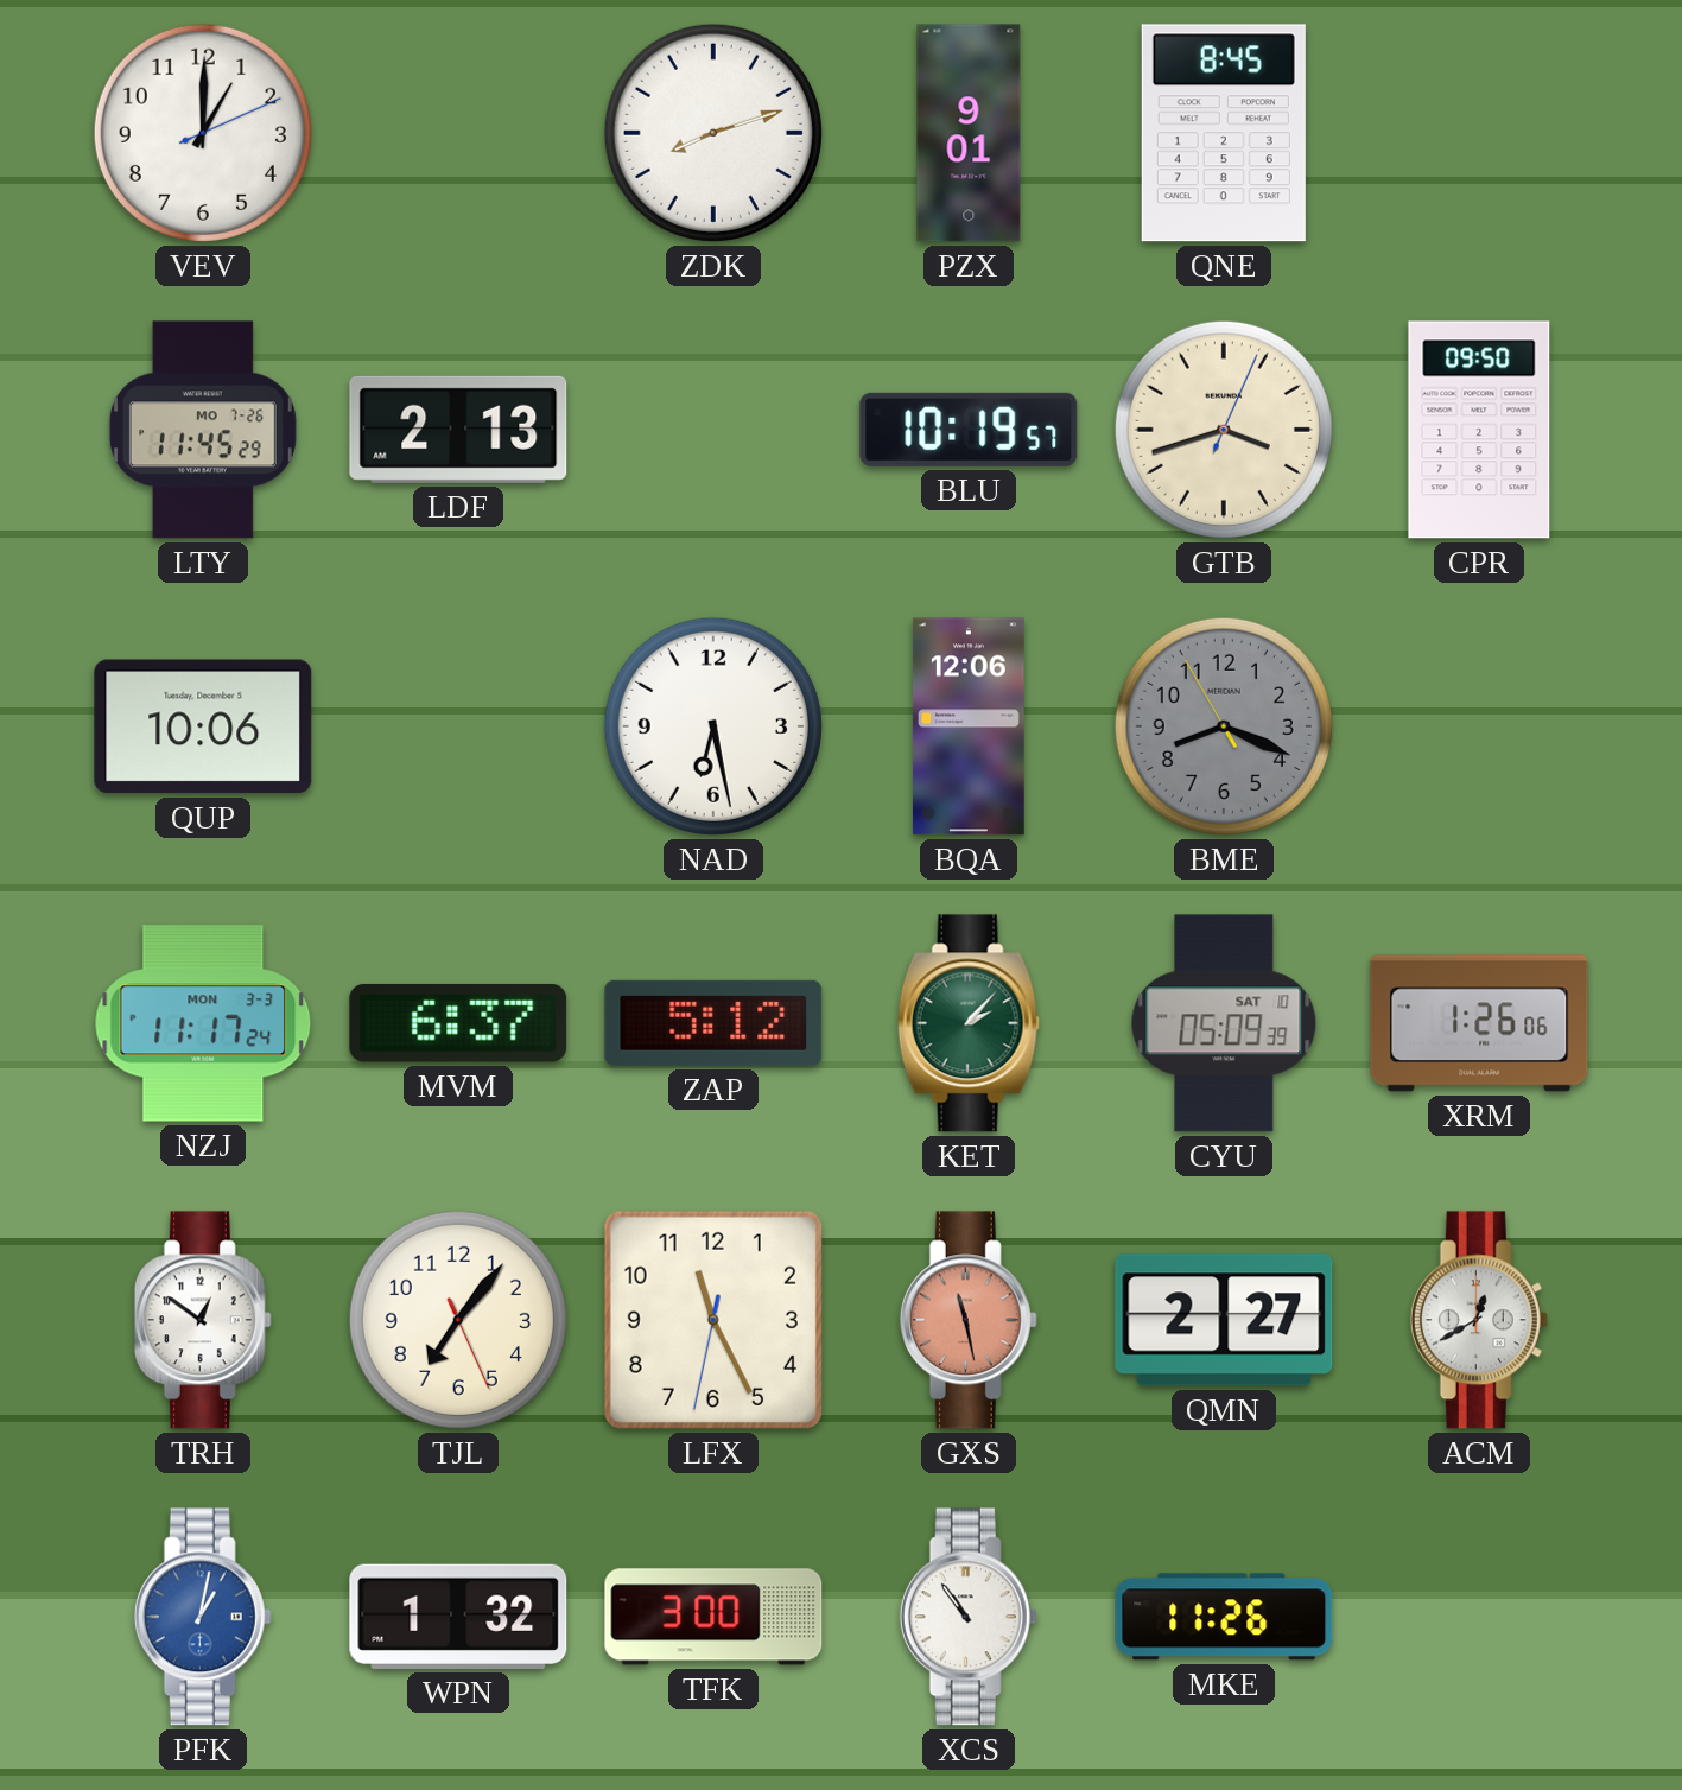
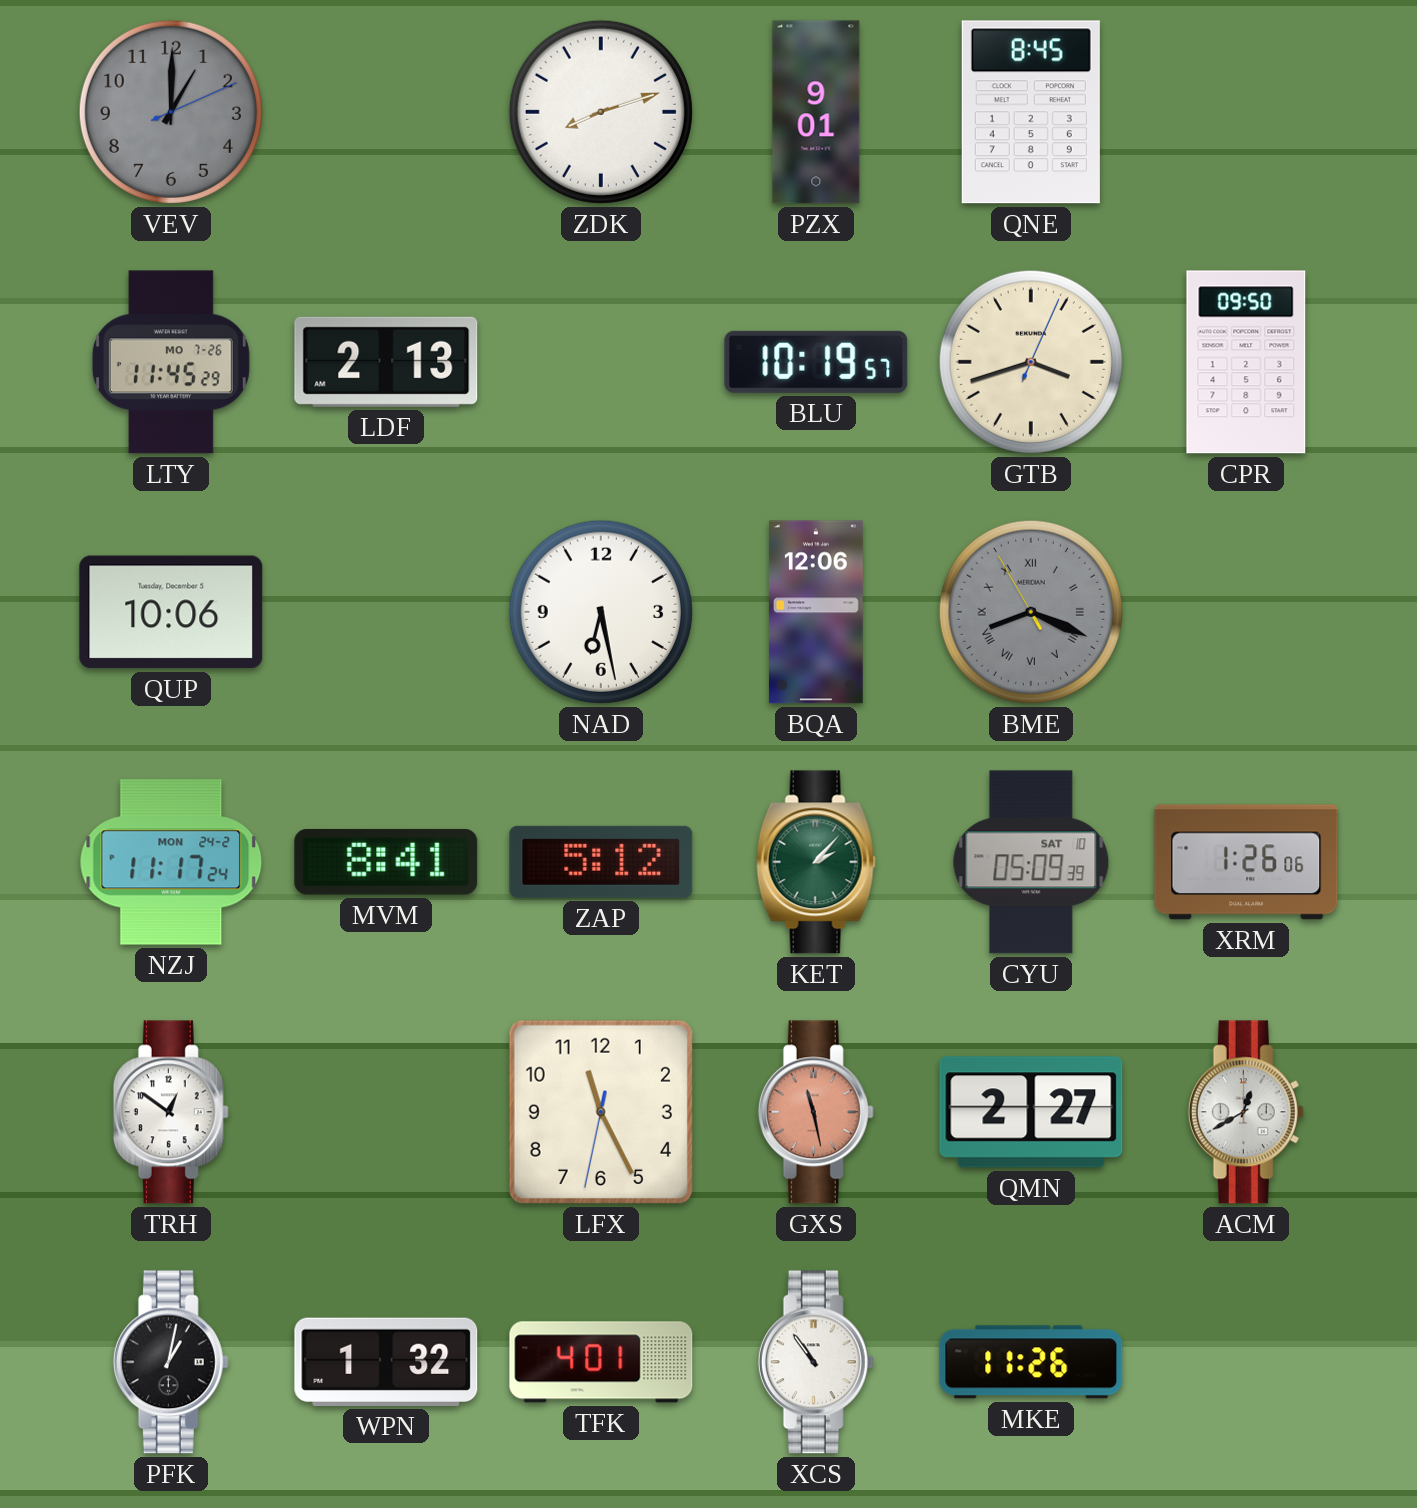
VEV dial: white -> grey
BME numerals: Arabic -> Roman
NZJ date: MON 3-3 -> MON 24-2
MVM: 6:37 -> 8:41
TJL: 7:06 -> none
PFK dial: blue -> black
TFK: 3:00 -> 4:01
